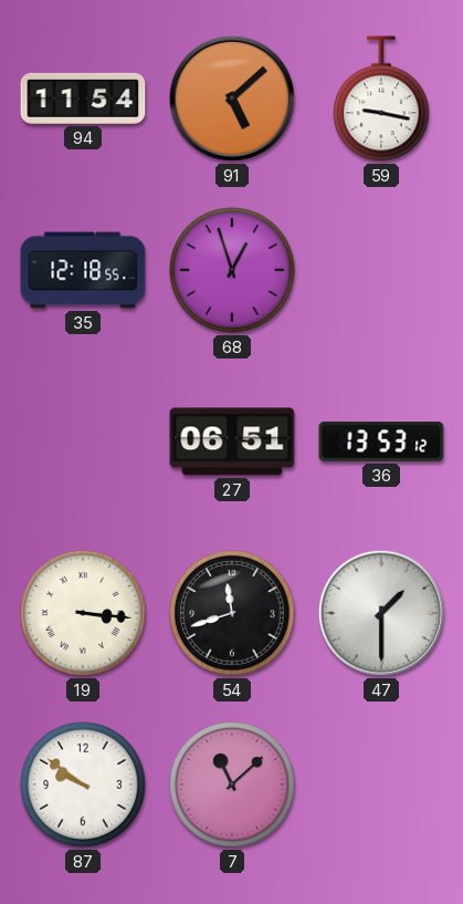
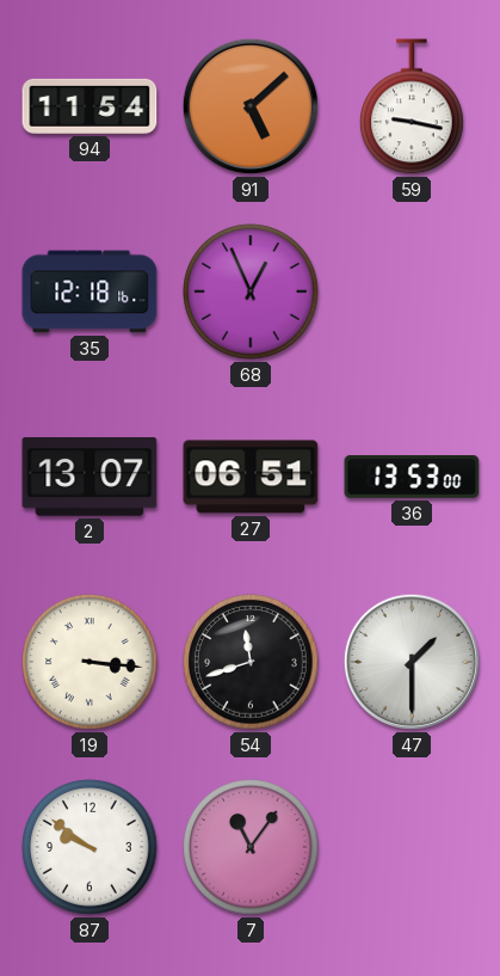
35: 12:18:55 -> 12:18:16
68: 12:57 -> 12:56
2: none -> 13:07
36: 13:53:12 -> 13:53:00
7: 11:08 -> 11:06
